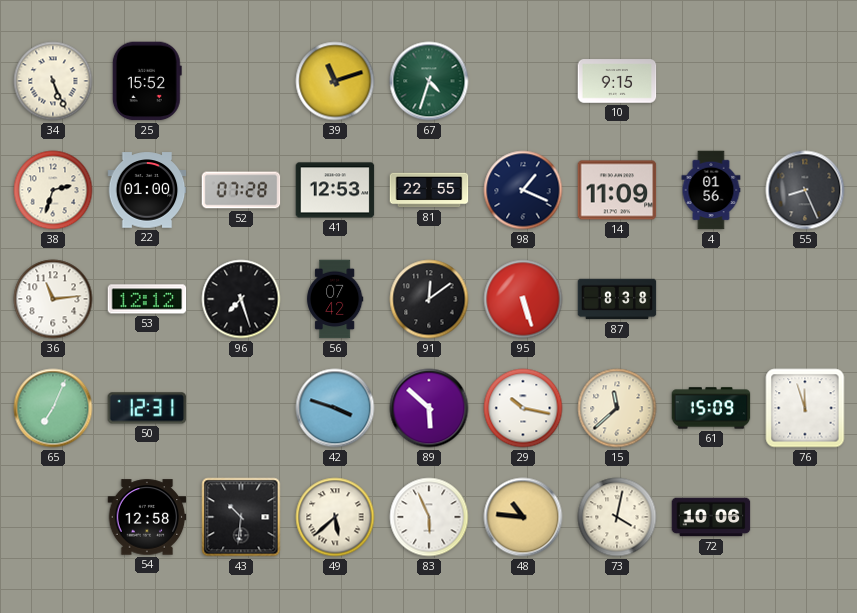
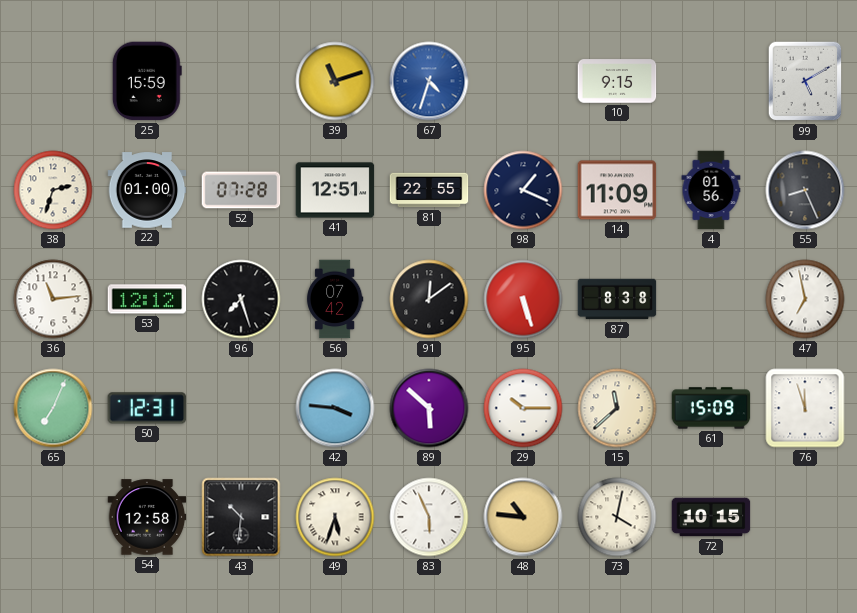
34: 5:26 -> none
25: 15:52 -> 15:59
67 dial: green -> blue
99: none -> 5:10
41: 12:53 -> 12:51
47: none -> 6:58
42: 3:48 -> 3:46
29: 10:17 -> 10:15
49: 5:38 -> 5:33
72: 10:06 -> 10:15
